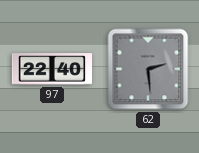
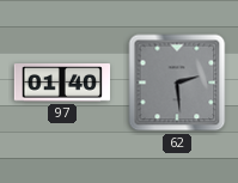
97: 22:40 -> 01:40
